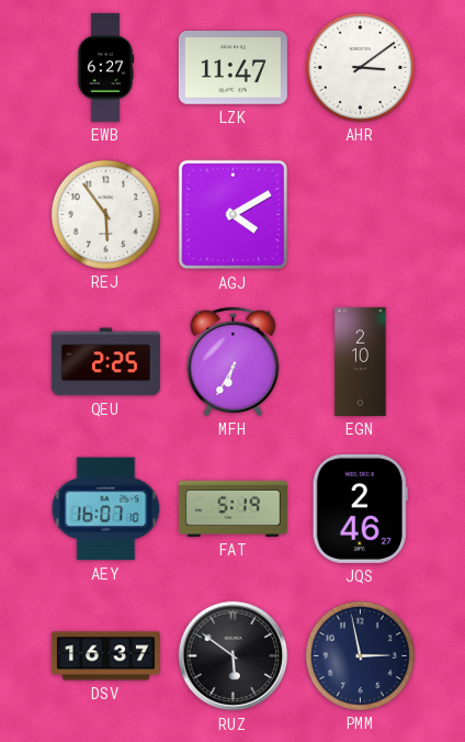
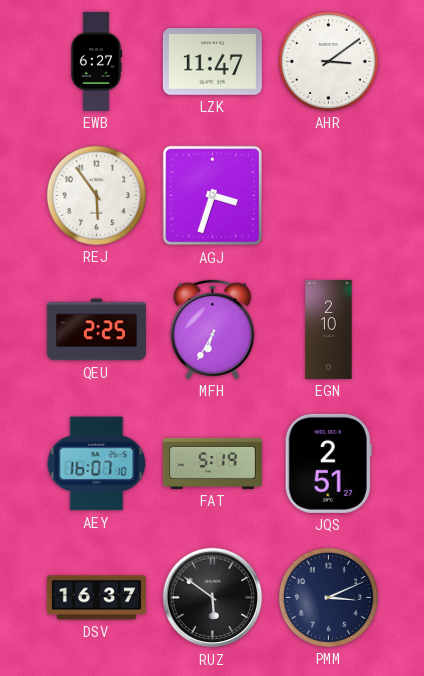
AGJ: 4:10 -> 3:33
JQS: 2:46 -> 2:51
PMM: 2:58 -> 3:11
